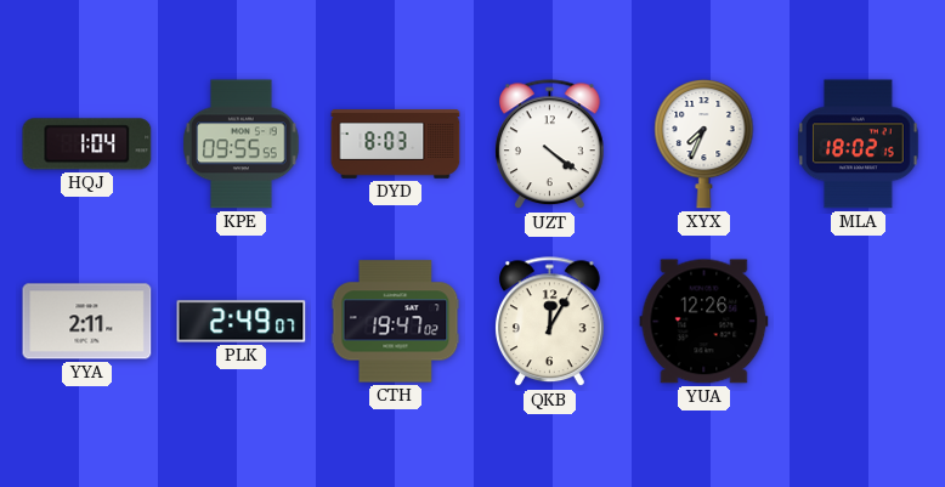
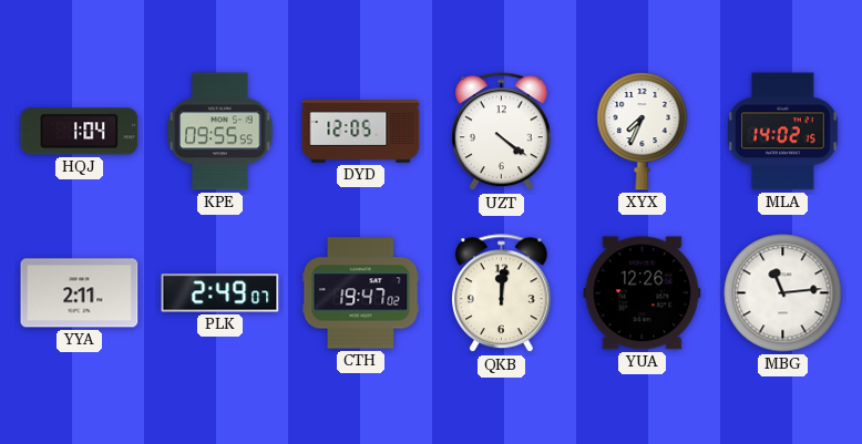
DYD: 8:03 -> 12:05
MLA: 18:02 -> 14:02
QKB: 12:05 -> 12:01
MBG: none -> 11:14
